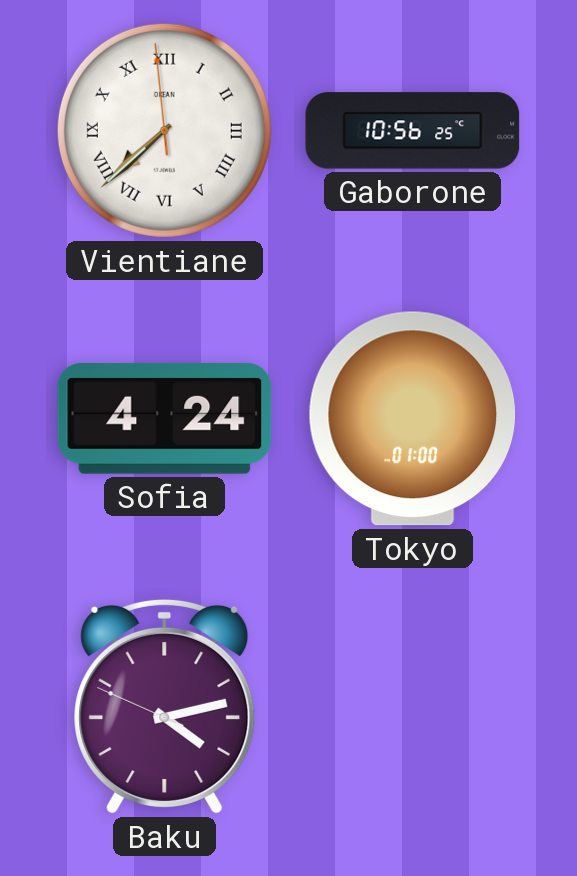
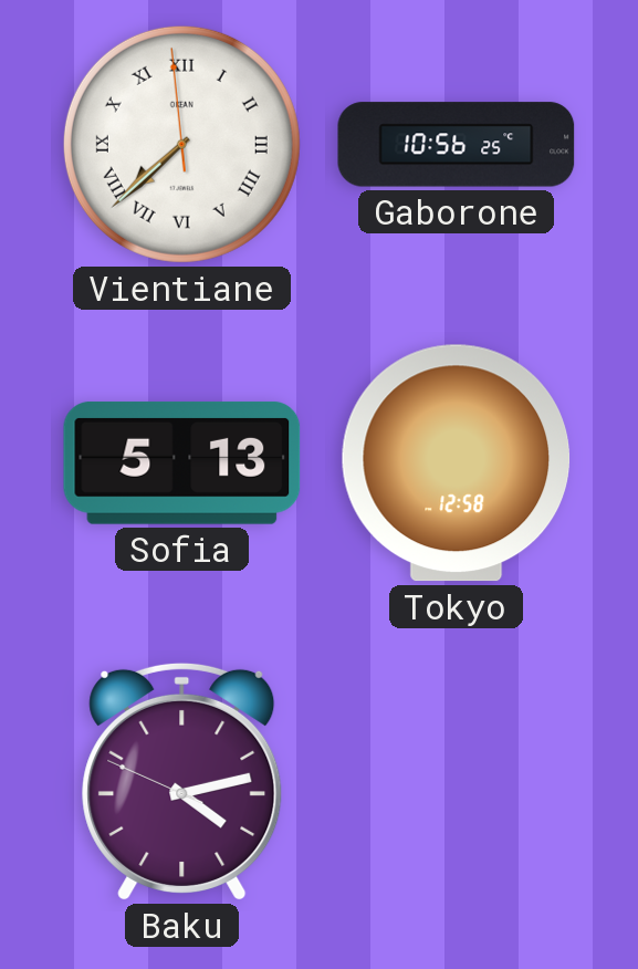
Sofia: 4:24 -> 5:13
Tokyo: 01:00 -> 12:58
